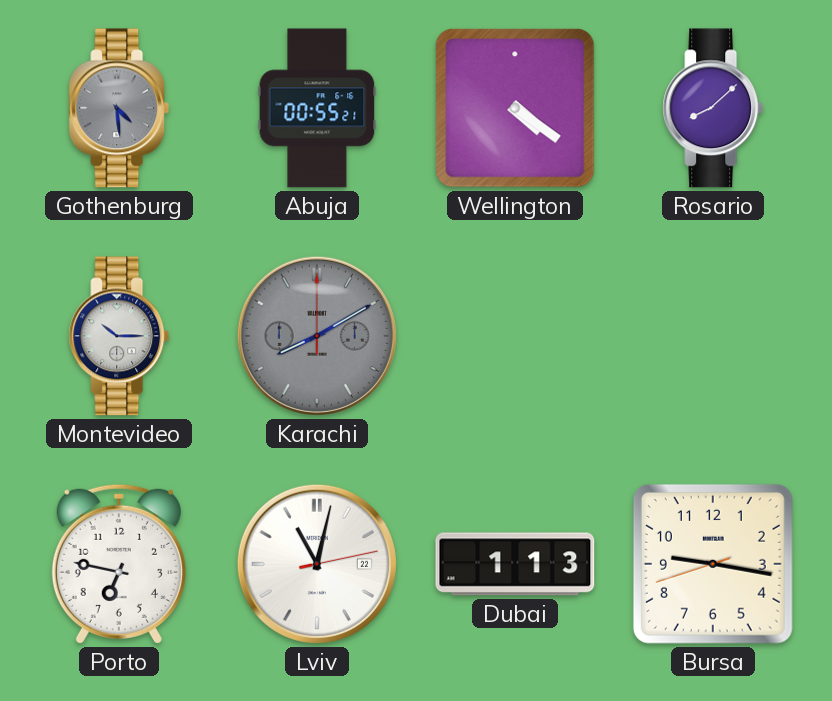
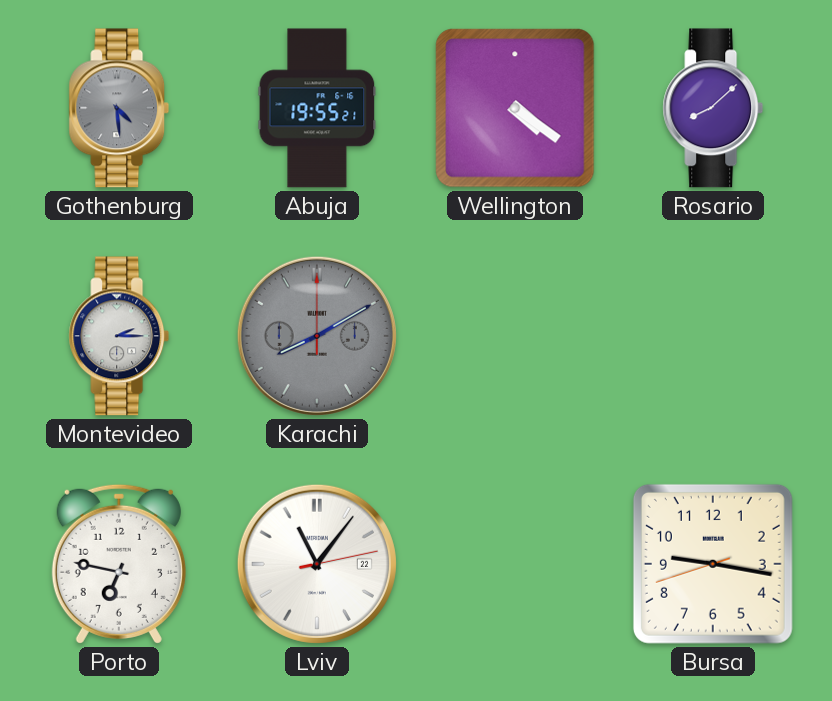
Abuja: 00:55 -> 19:55
Montevideo: 10:15 -> 2:15
Lviv: 11:02 -> 11:06
Dubai: 1:13 -> none
